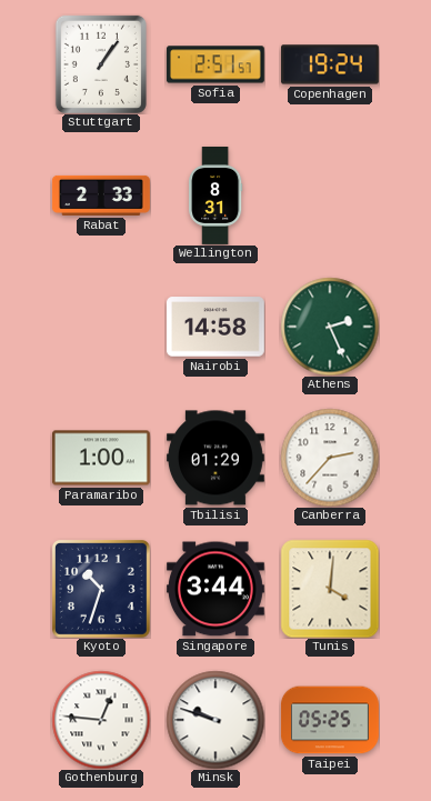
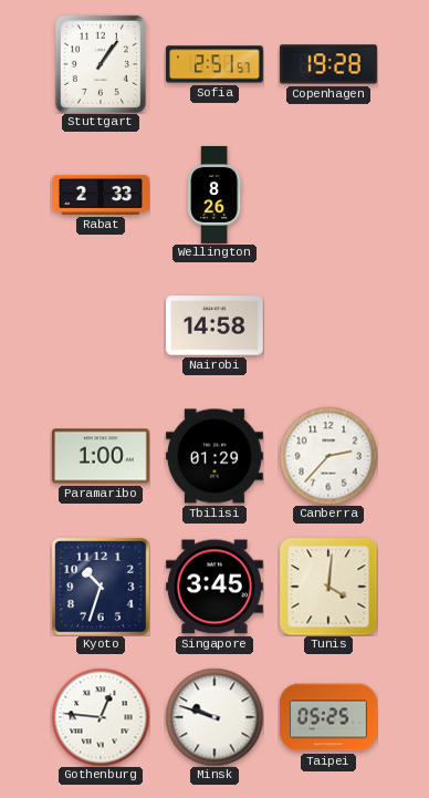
Copenhagen: 19:24 -> 19:28
Wellington: 8:31 -> 8:26
Athens: 2:26 -> none
Singapore: 3:44 -> 3:45
